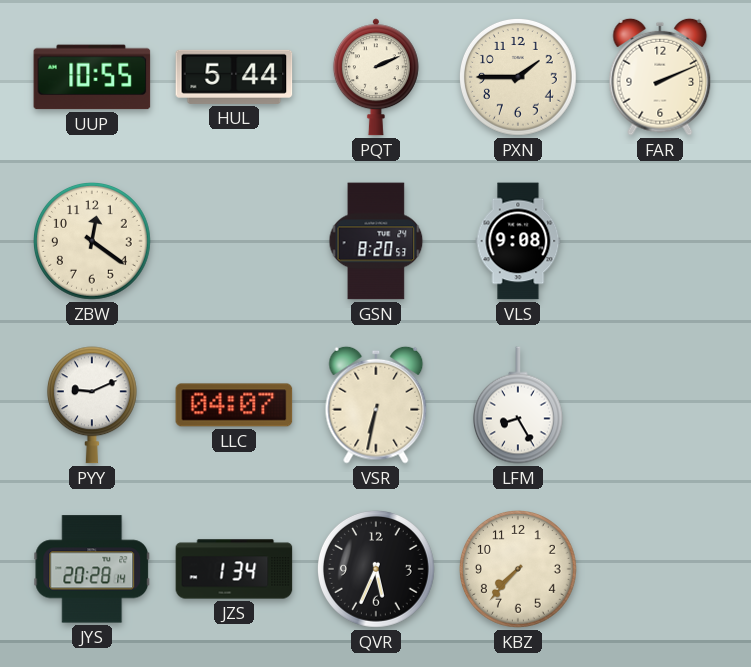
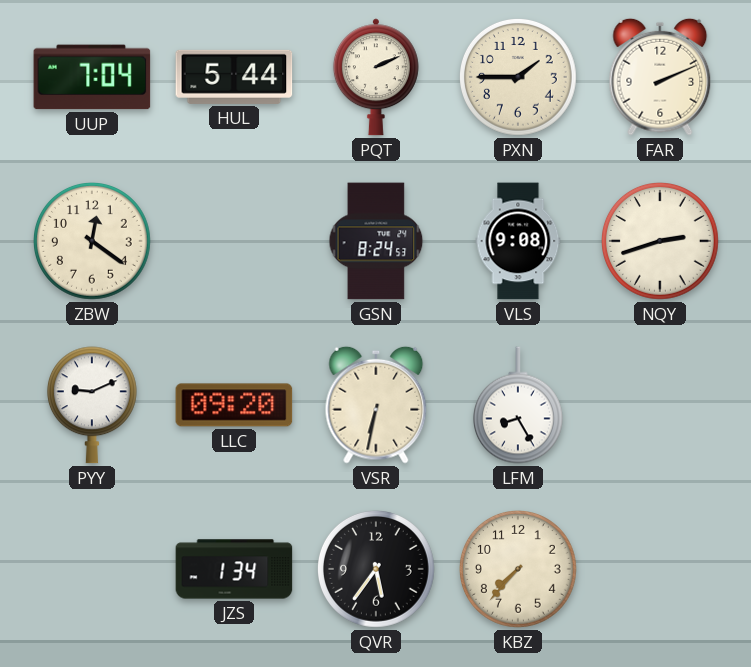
UUP: 10:55 -> 7:04
GSN: 8:20 -> 8:24
NQY: none -> 2:42
LLC: 04:07 -> 09:20
JYS: 20:28 -> none
QVR: 5:34 -> 5:36
